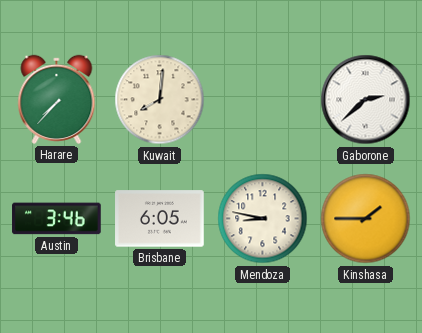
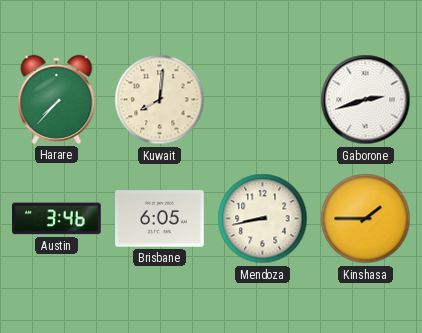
Gaborone: 2:38 -> 2:42
Mendoza: 8:47 -> 8:43
